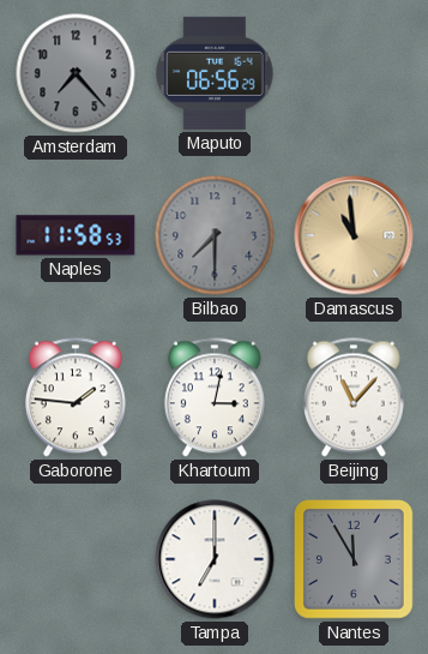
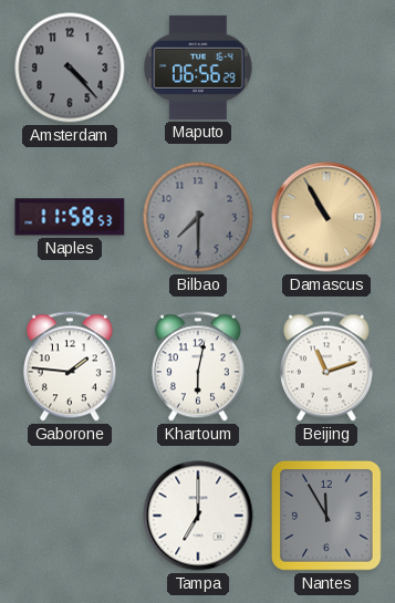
Amsterdam: 7:23 -> 4:23
Damascus: 10:59 -> 10:55
Khartoum: 3:02 -> 6:02
Beijing: 11:07 -> 11:12
